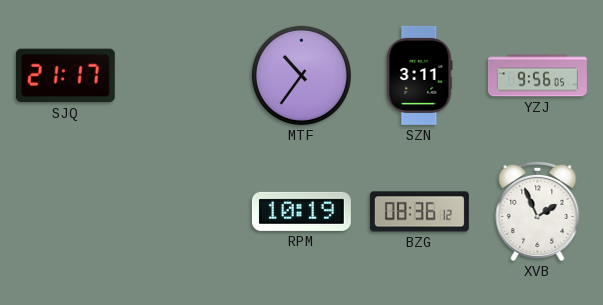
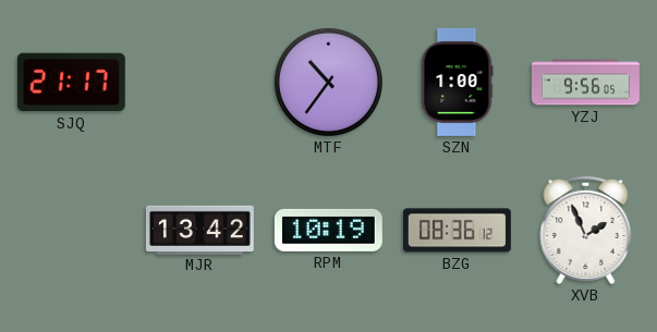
SZN: 3:11 -> 1:00
MJR: none -> 13:42
